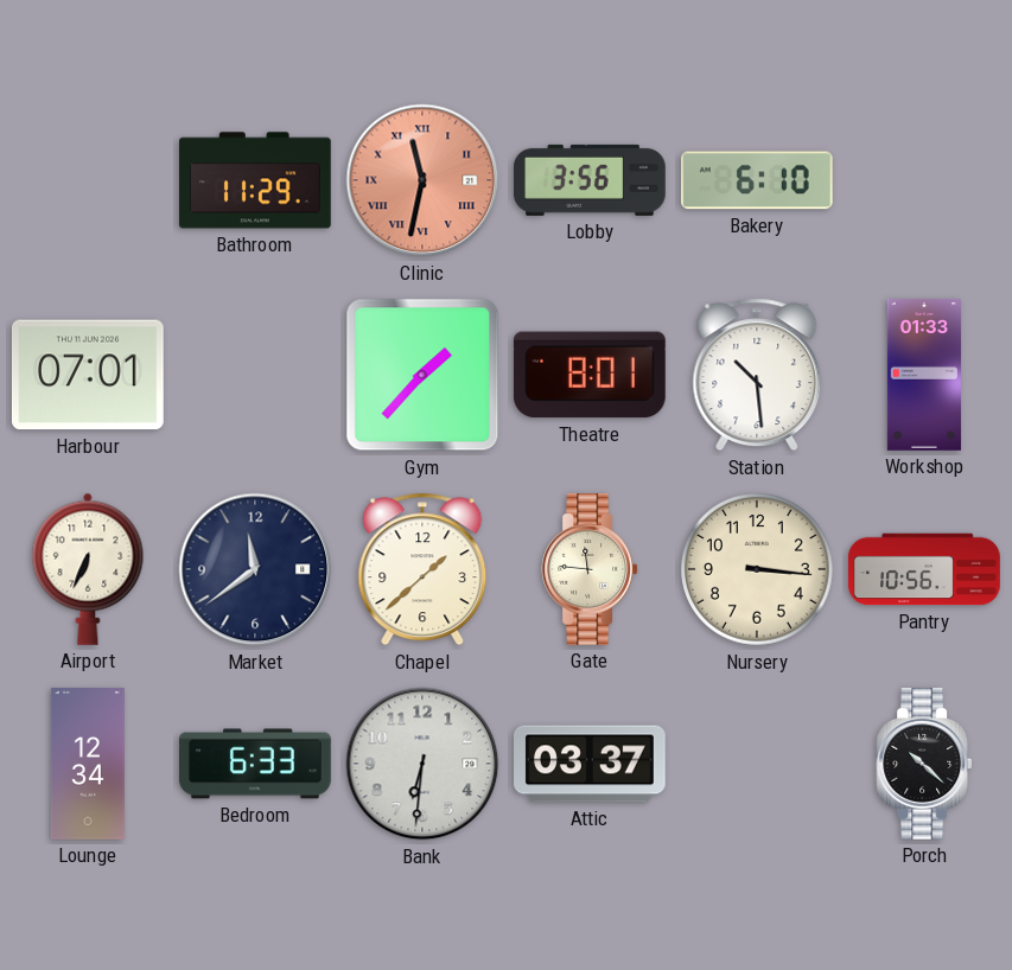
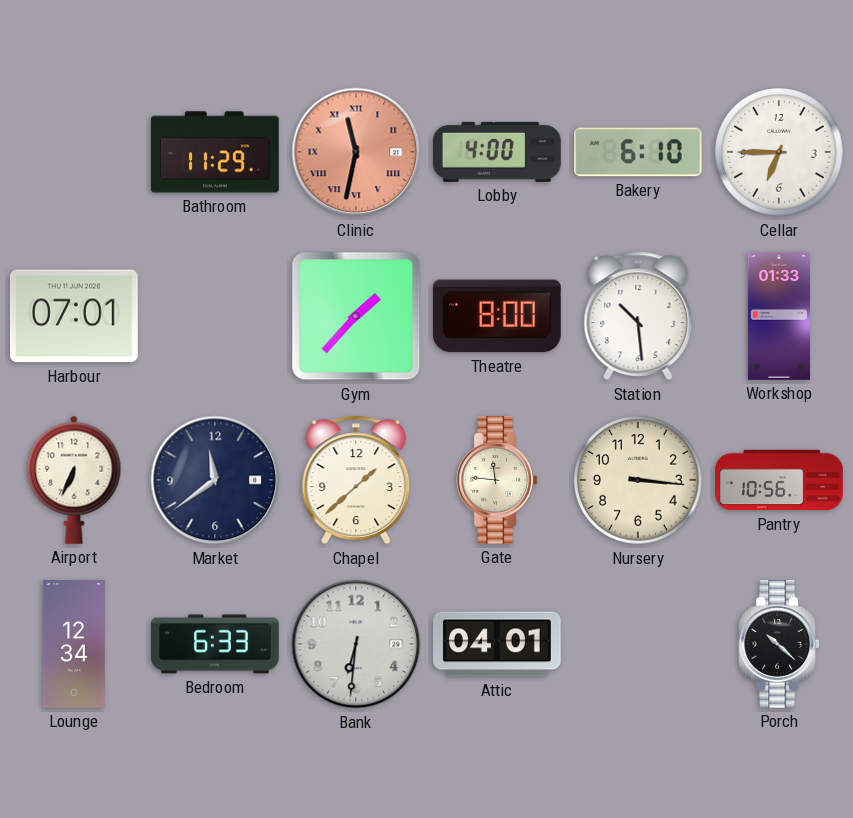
Lobby: 3:56 -> 4:00
Cellar: none -> 6:45
Theatre: 8:01 -> 8:00
Attic: 03:37 -> 04:01
